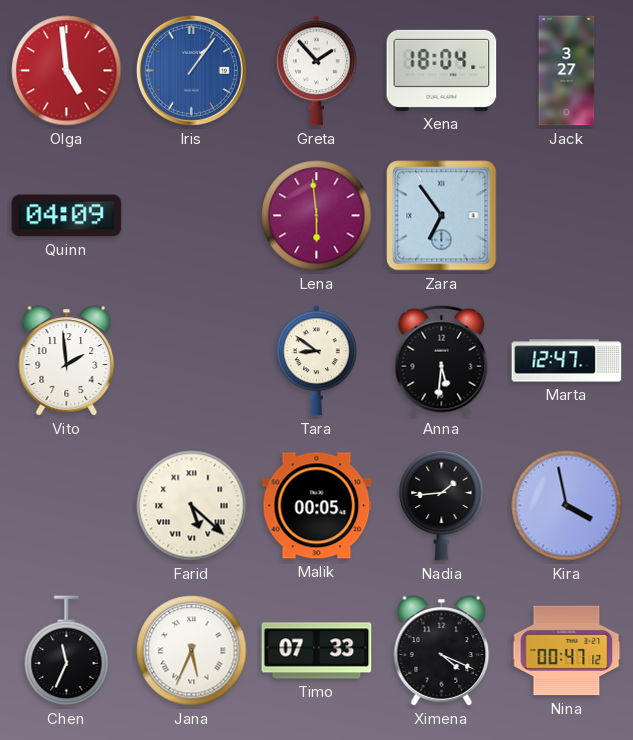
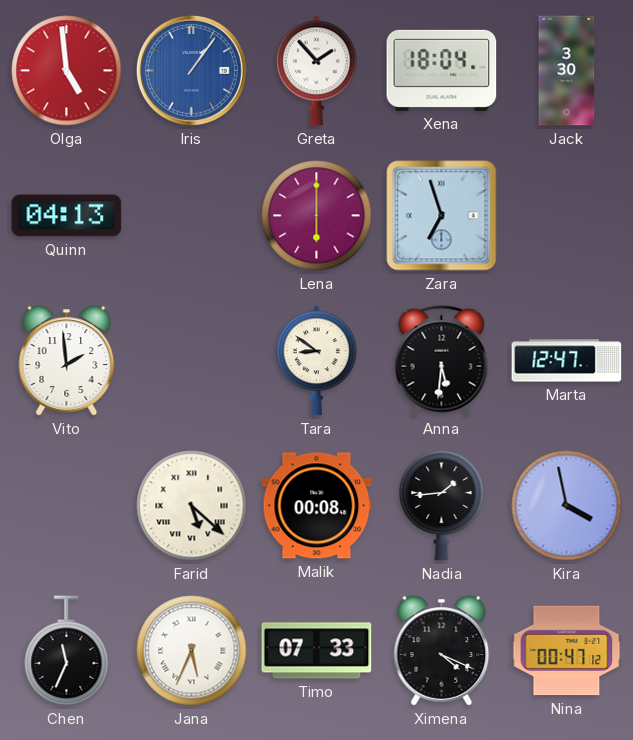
Jack: 3:27 -> 3:30
Quinn: 04:09 -> 04:13
Lena: 5:59 -> 6:00
Zara: 6:54 -> 6:57
Malik: 00:05 -> 00:08
